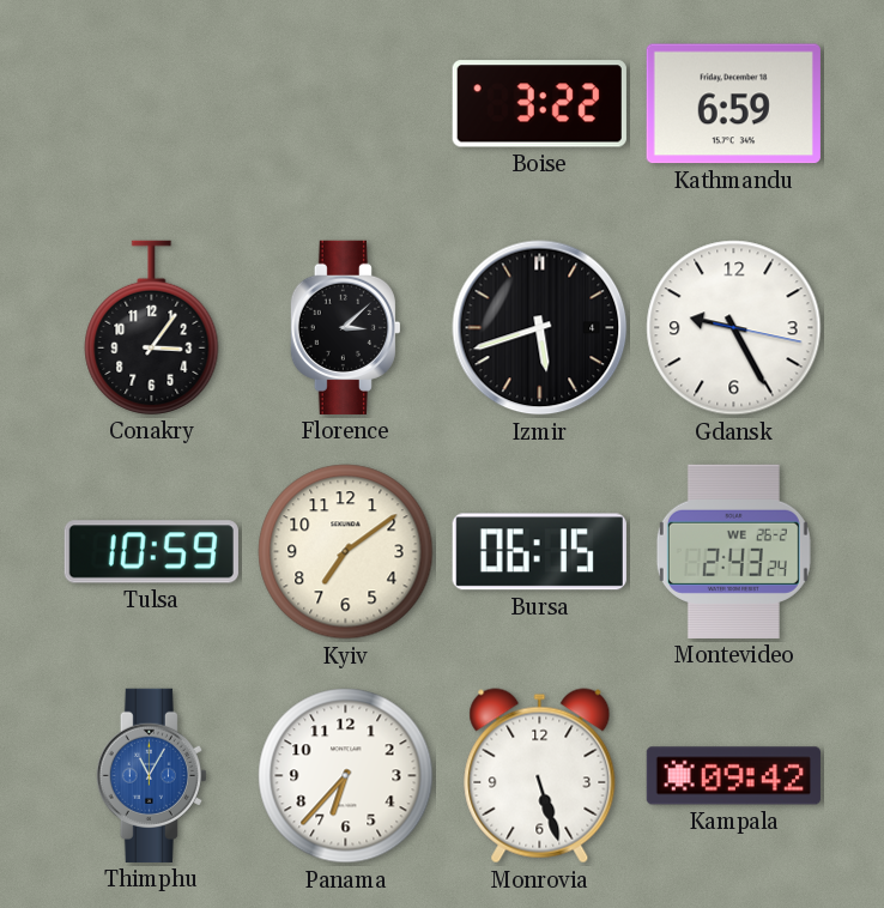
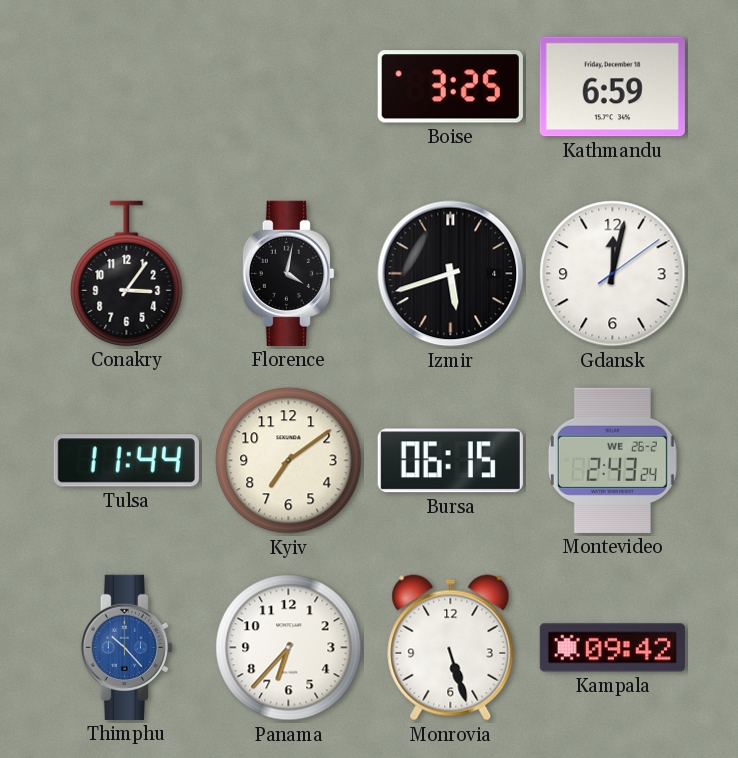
Boise: 3:22 -> 3:25
Florence: 3:08 -> 4:02
Gdansk: 9:25 -> 12:02
Tulsa: 10:59 -> 11:44
Thimphu: 11:05 -> 10:23
